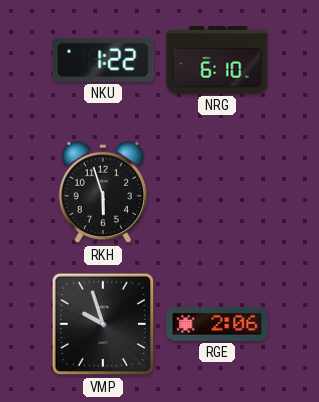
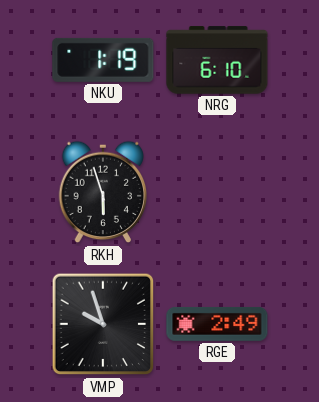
NKU: 1:22 -> 1:19
RGE: 2:06 -> 2:49
